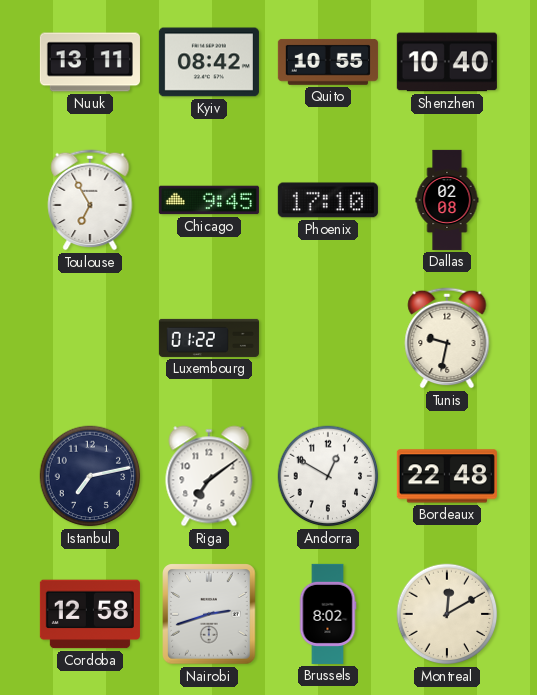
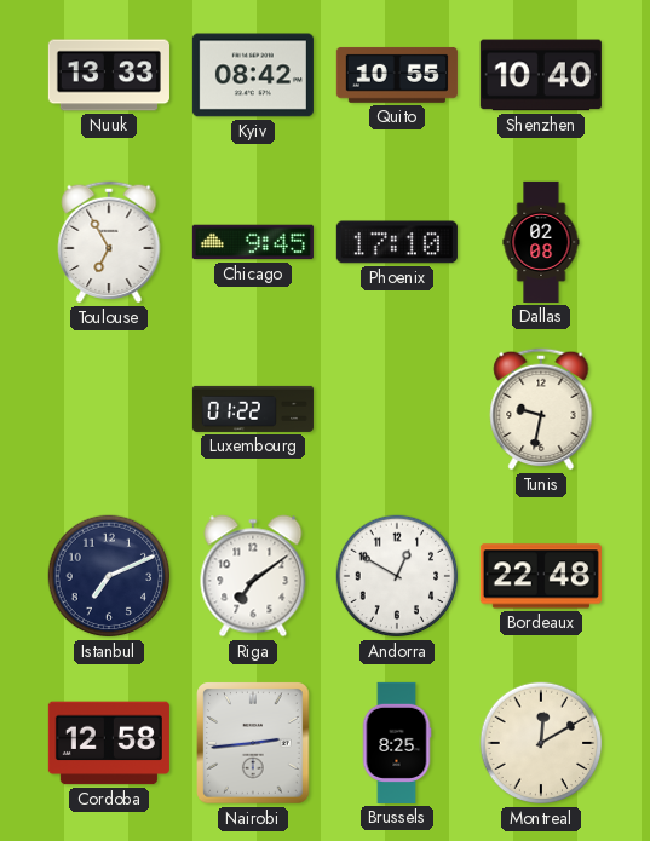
Nuuk: 13:11 -> 13:33
Istanbul: 7:13 -> 7:11
Nairobi: 2:42 -> 2:44
Brussels: 8:02 -> 8:25
